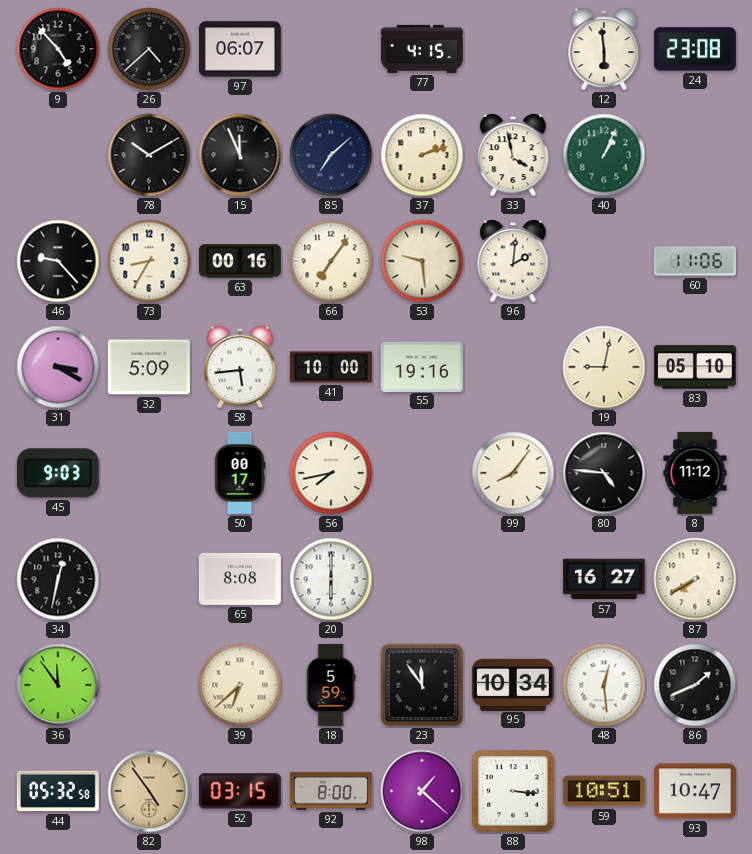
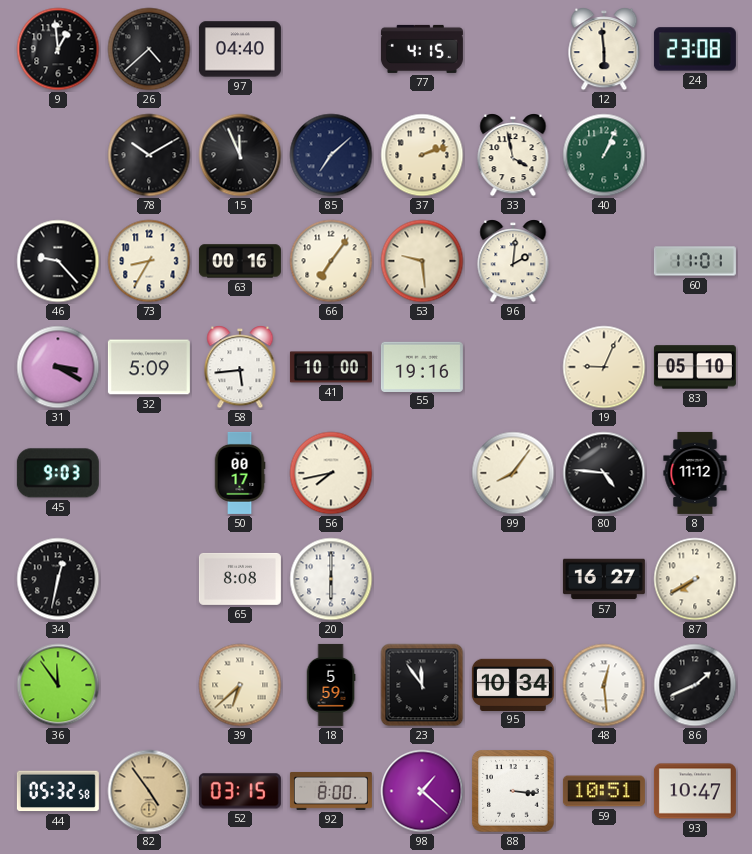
9: 4:53 -> 12:59
97: 06:07 -> 04:40
60: 11:06 -> 11:01
19: 9:02 -> 9:04
